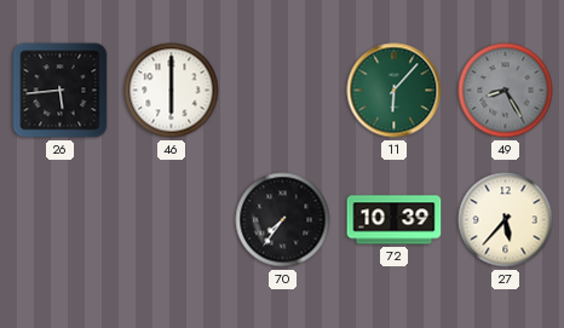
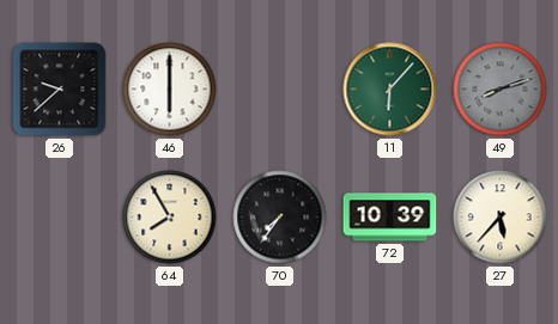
26: 5:44 -> 9:38
49: 8:25 -> 8:12
64: none -> 7:55
